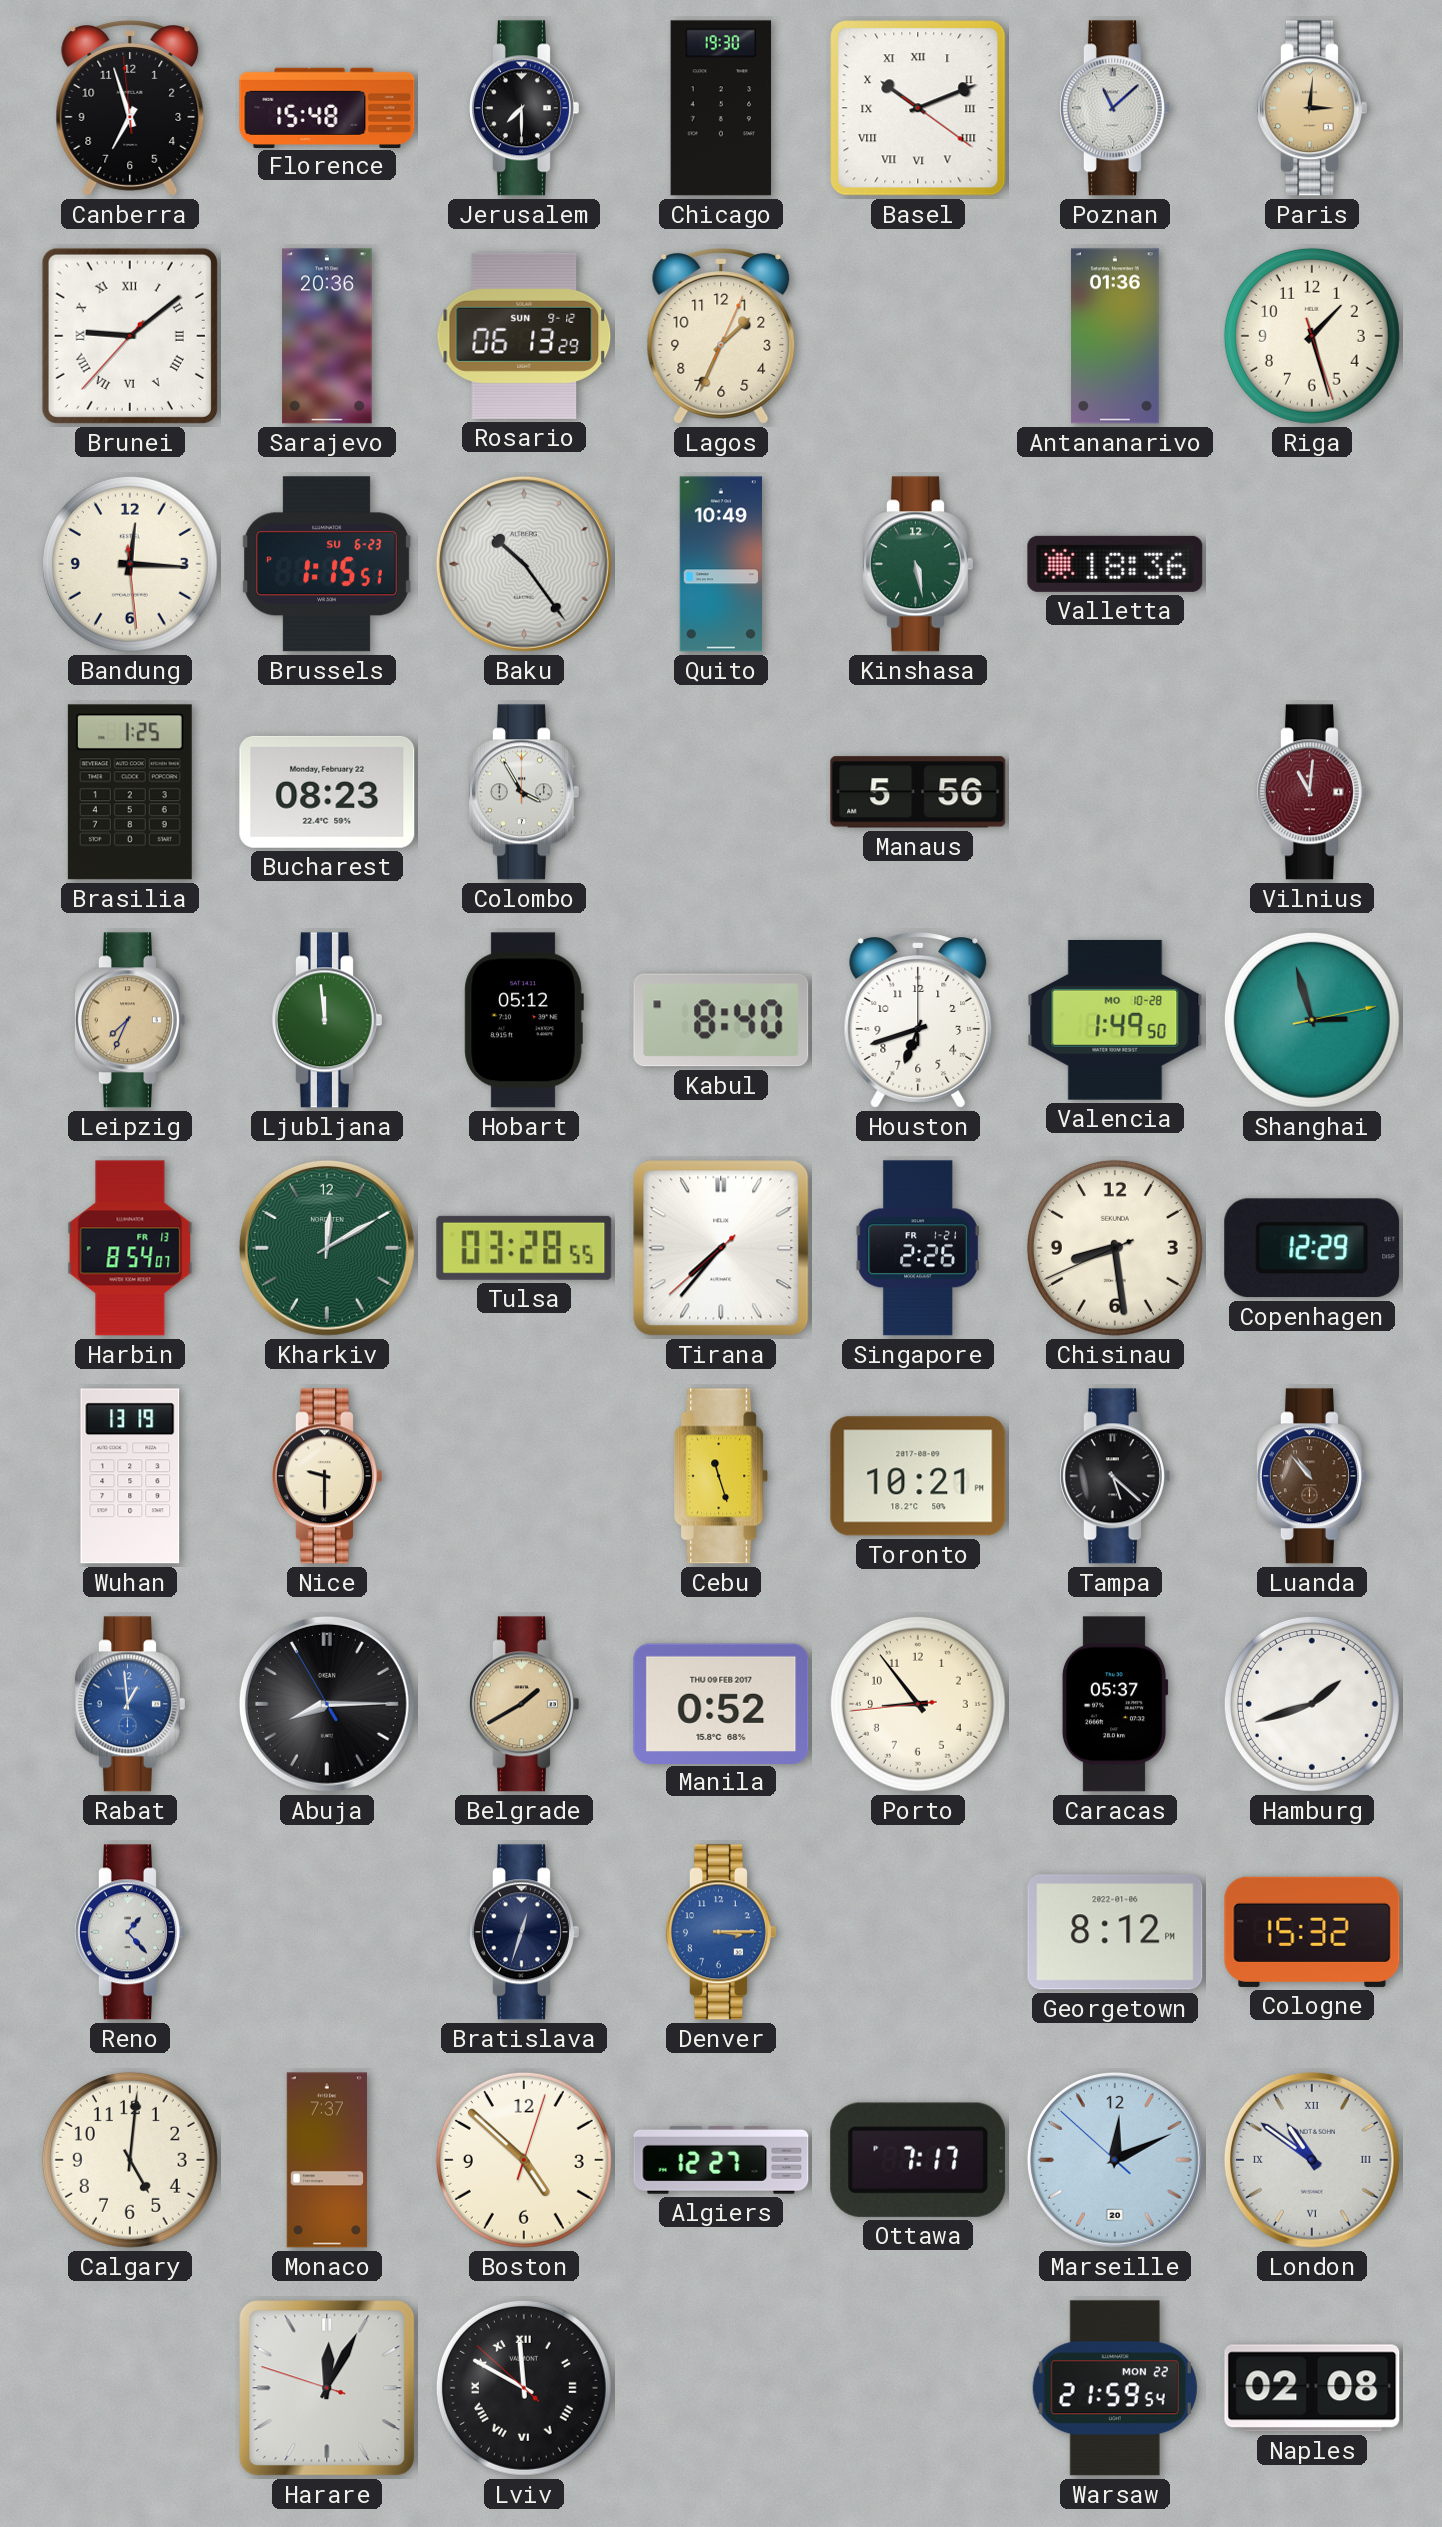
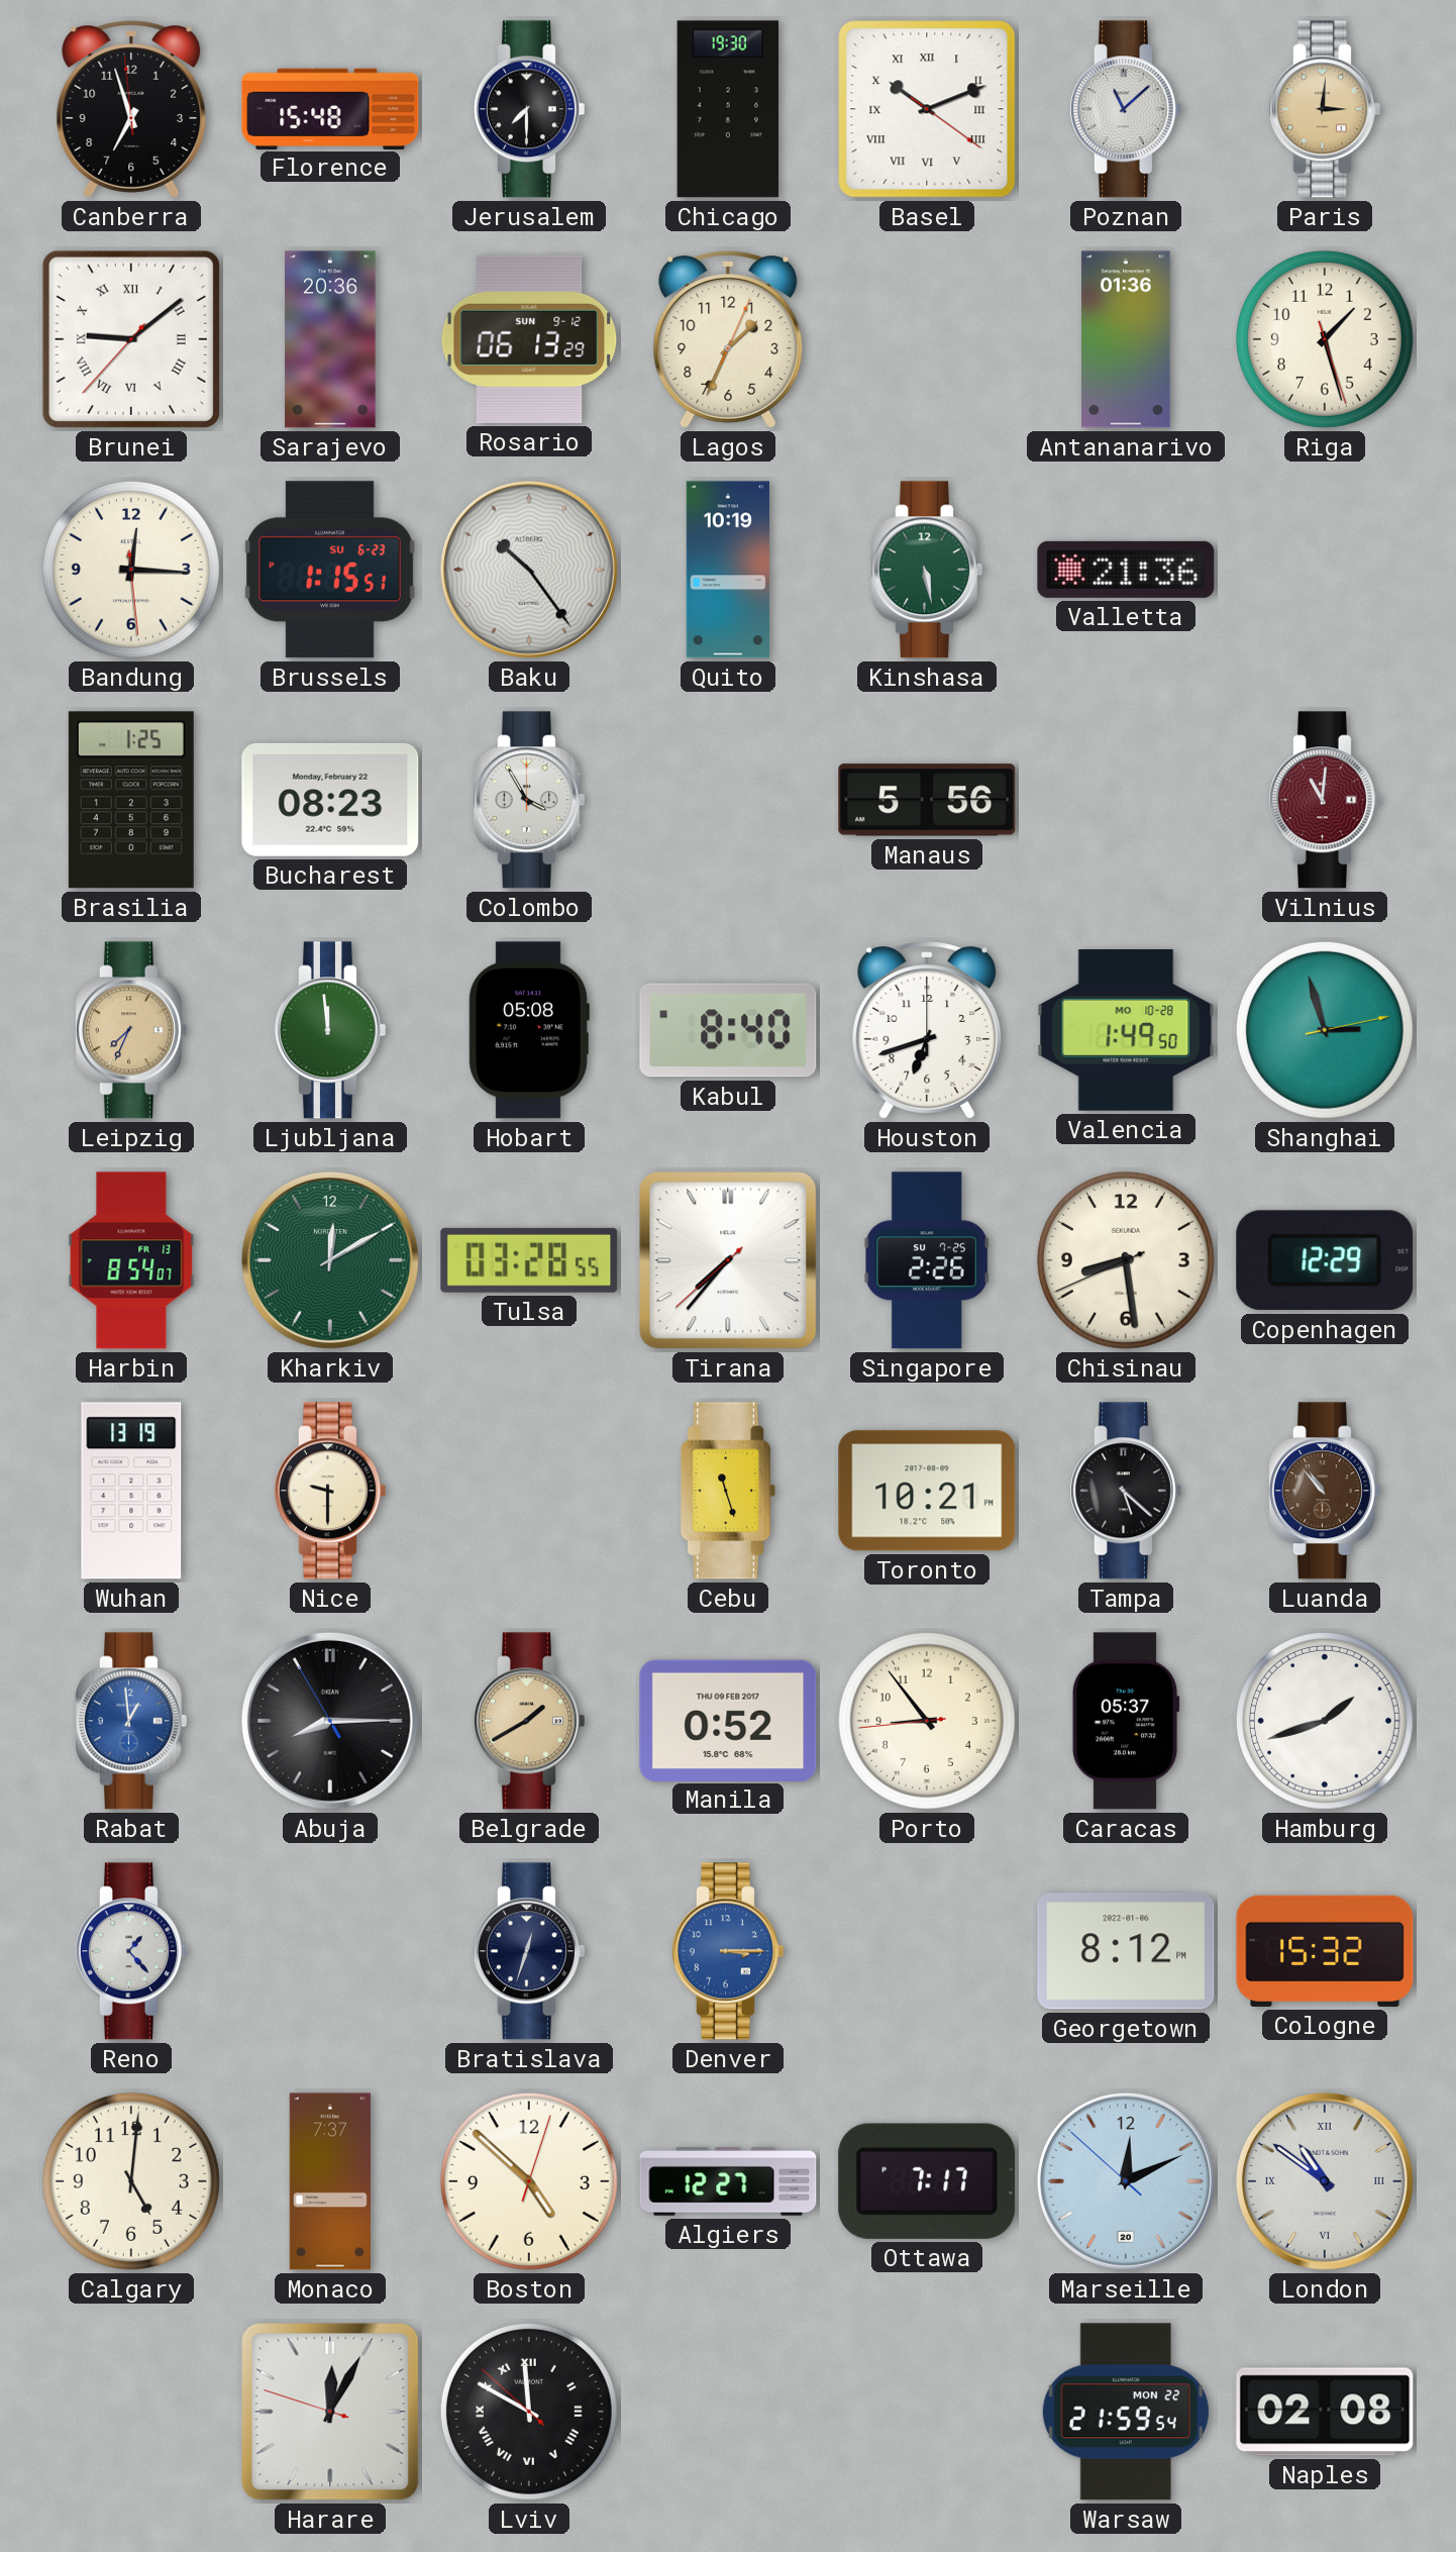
Quito: 10:49 -> 10:19
Valletta: 18:36 -> 21:36
Hobart: 05:12 -> 05:08
Singapore date: FR 1-21 -> SU 7-25
